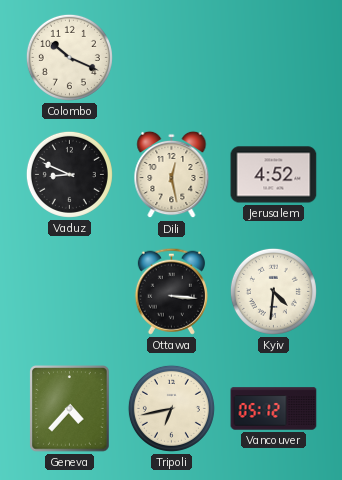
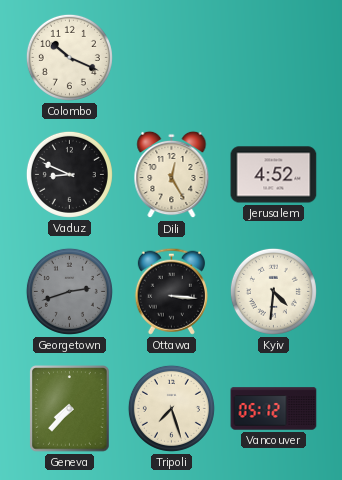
Dili: 12:28 -> 12:25
Georgetown: none -> 2:42
Geneva: 4:37 -> 7:37
Tripoli: 6:43 -> 7:27
